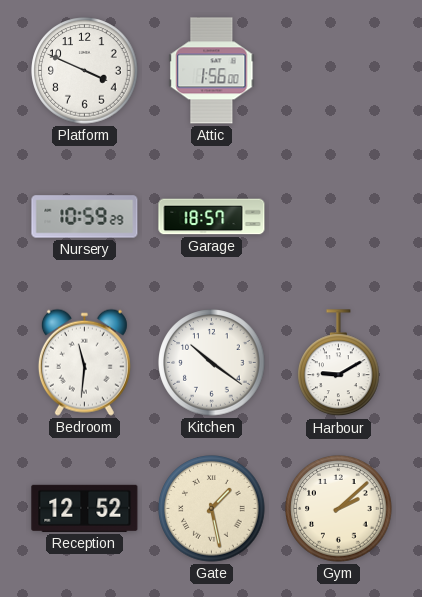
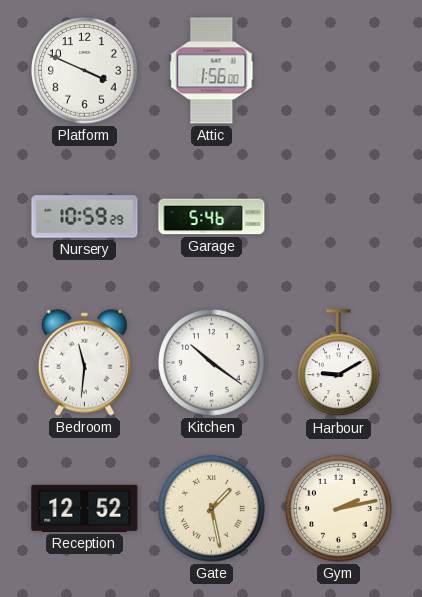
Garage: 18:57 -> 5:46
Gym: 2:08 -> 2:13
